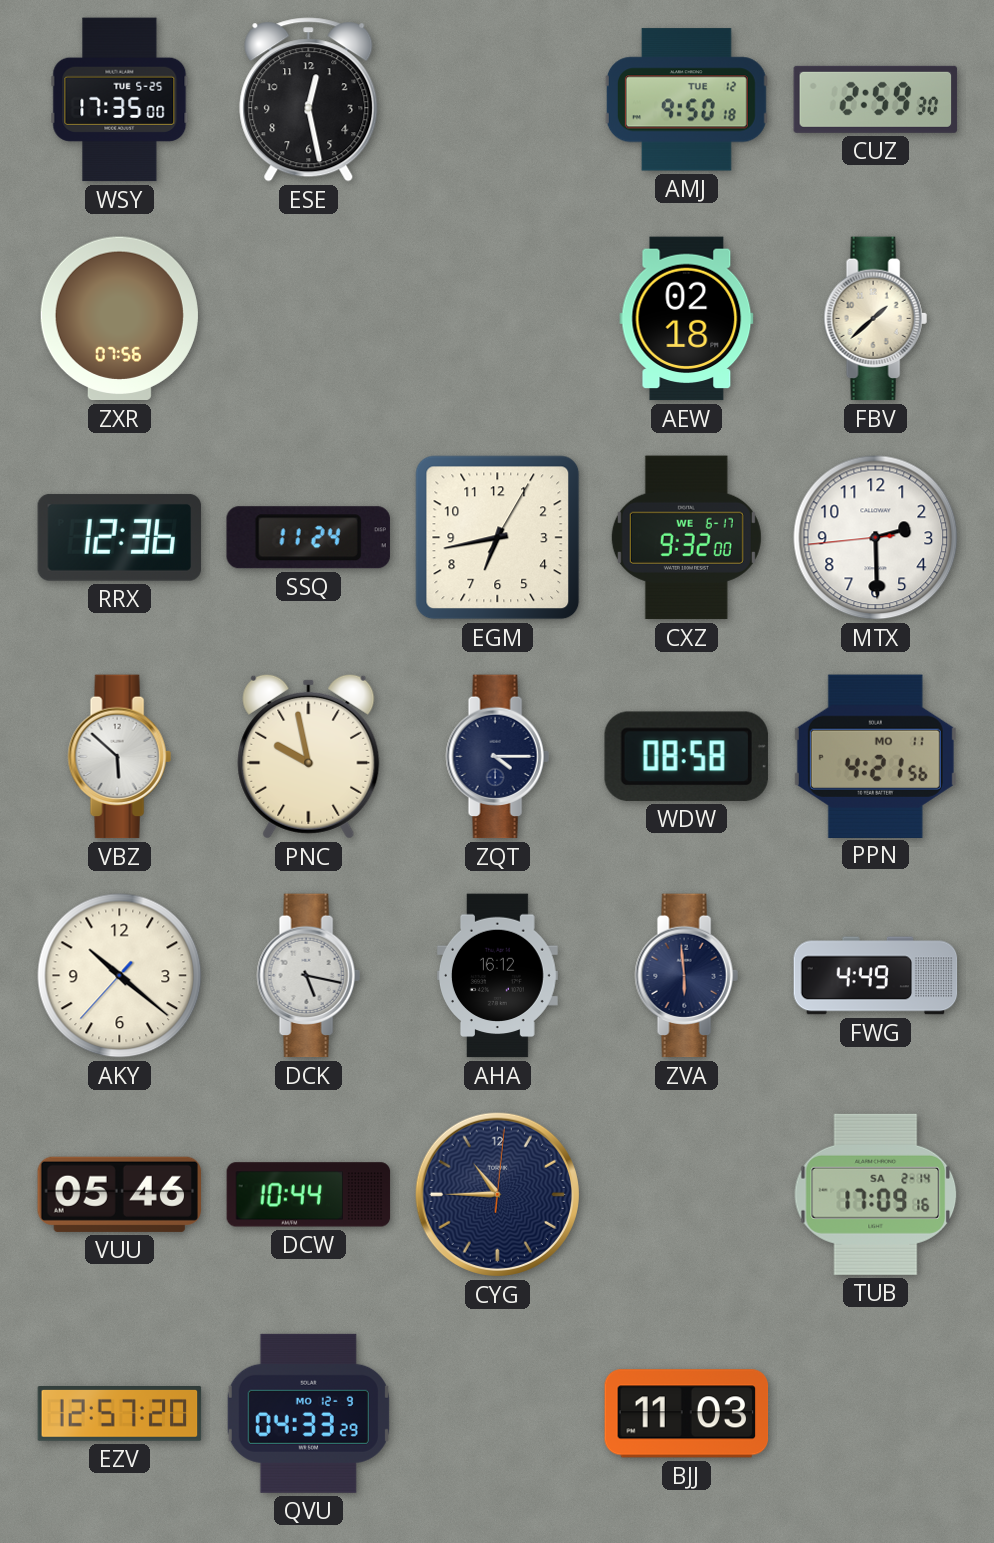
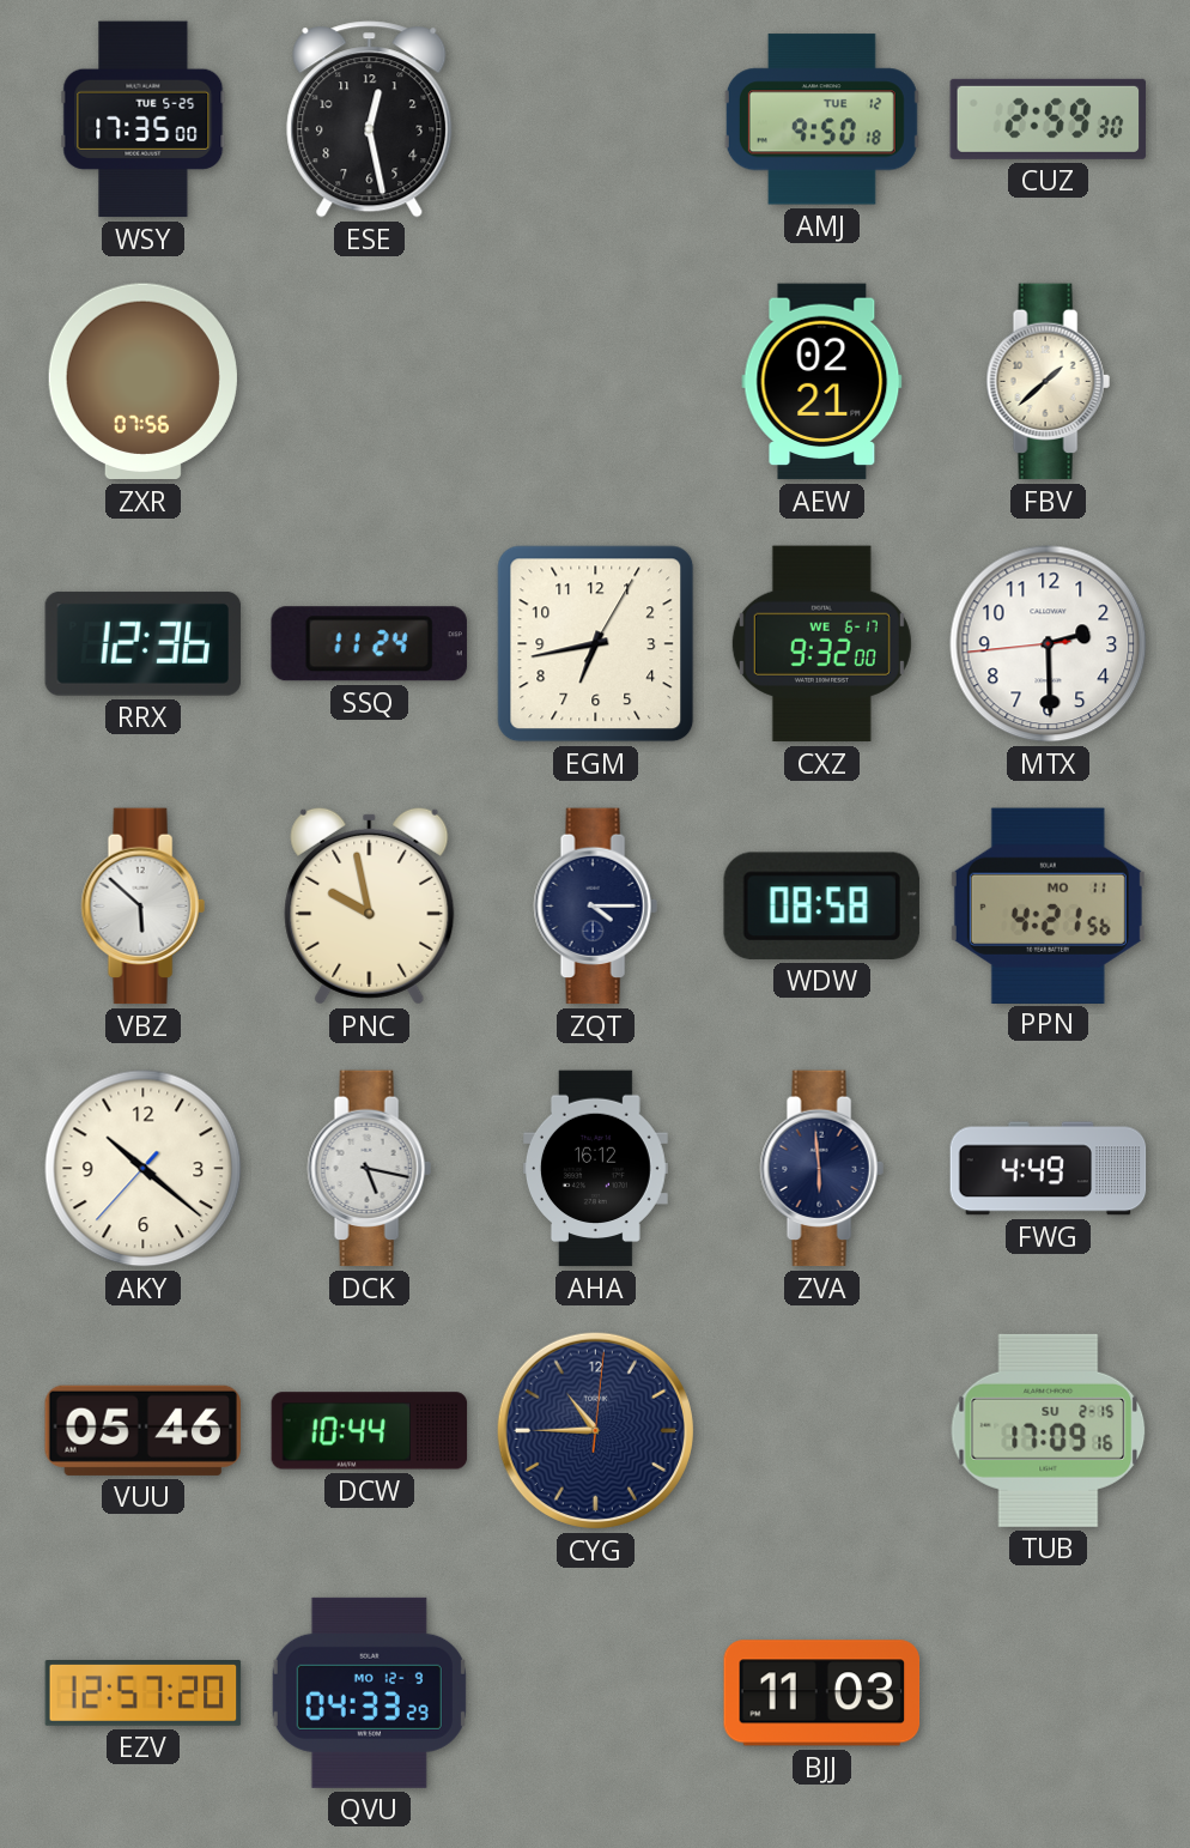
AEW: 02:18 -> 02:21
TUB date: SA 2-14 -> SU 2-15
